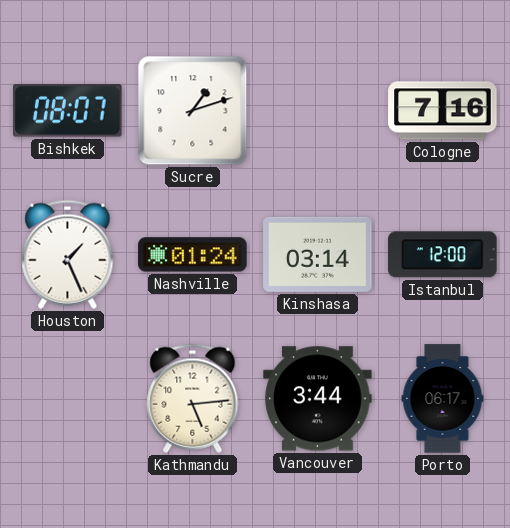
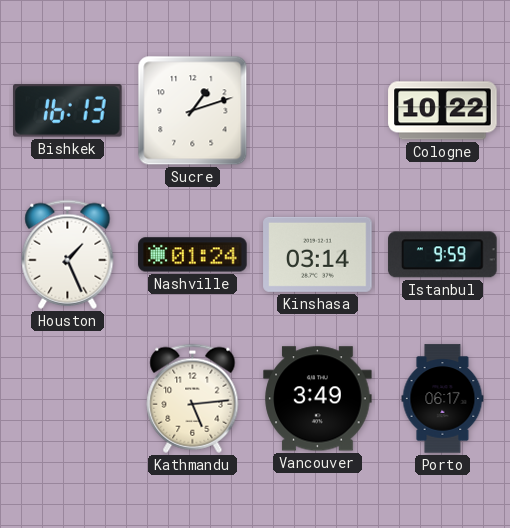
Bishkek: 08:07 -> 16:13
Cologne: 7:16 -> 10:22
Istanbul: 12:00 -> 9:59
Vancouver: 3:44 -> 3:49
